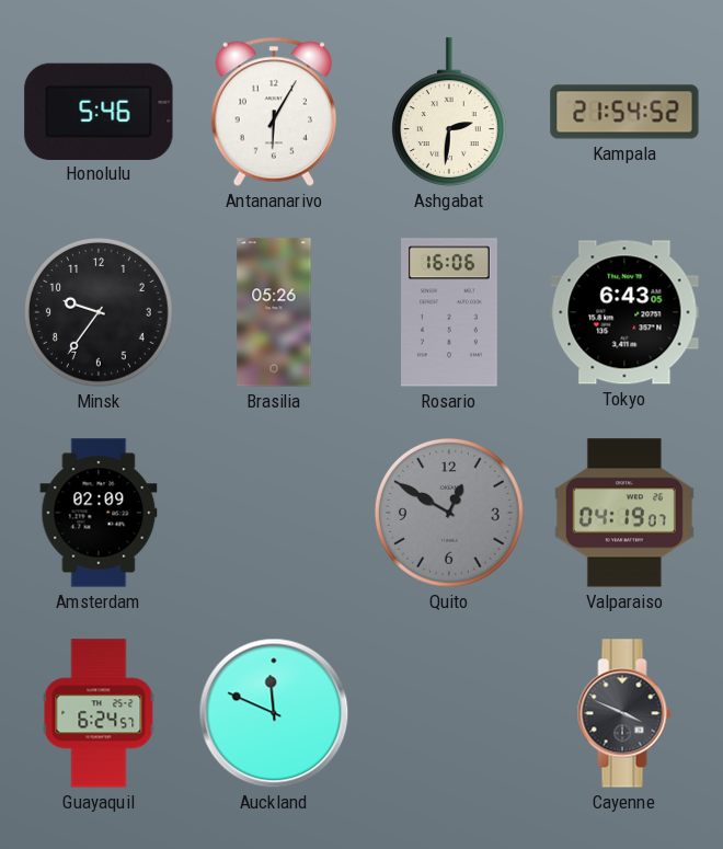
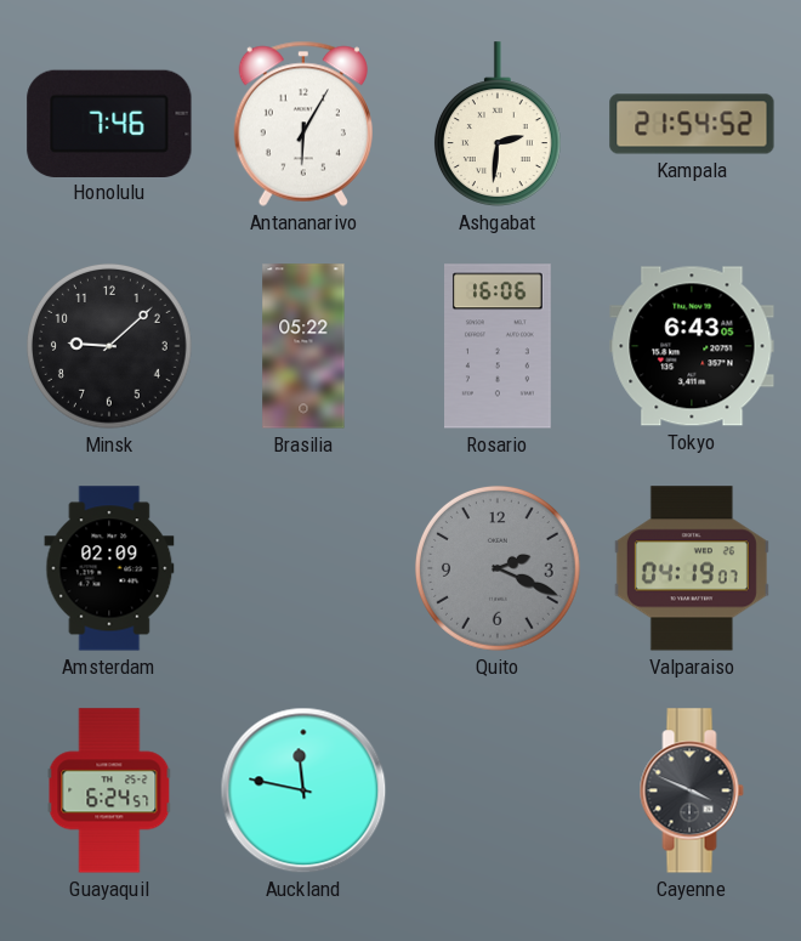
Honolulu: 5:46 -> 7:46
Minsk: 9:36 -> 9:08
Brasilia: 05:26 -> 05:22
Quito: 12:50 -> 2:19
Auckland: 11:49 -> 11:47
